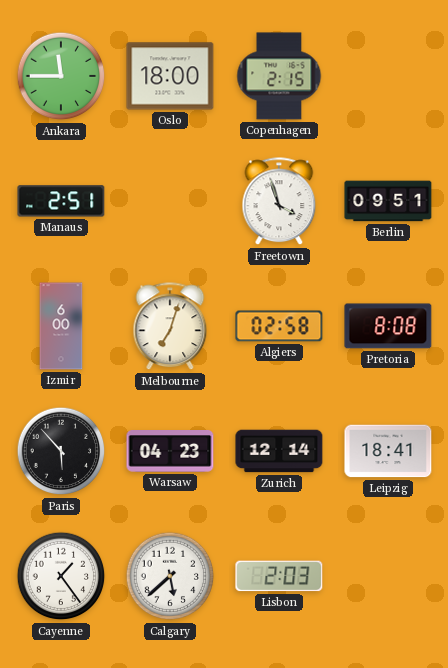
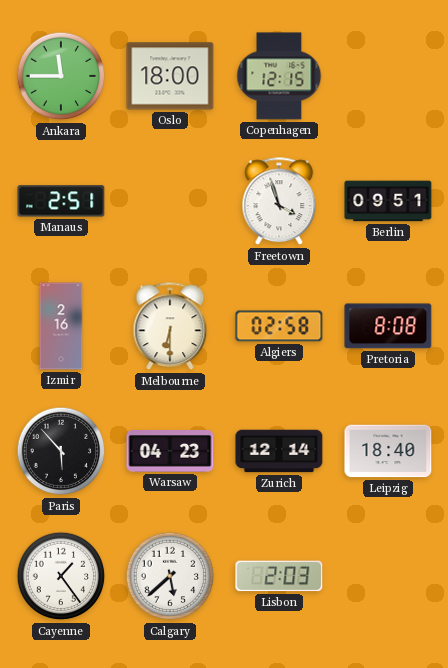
Copenhagen: 2:15 -> 12:15
Izmir: 6:00 -> 2:16
Melbourne: 7:03 -> 6:30
Leipzig: 18:41 -> 18:40
